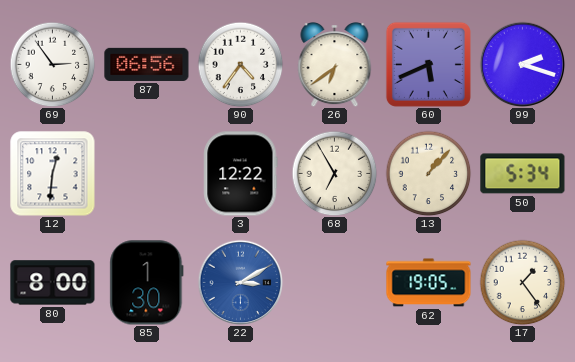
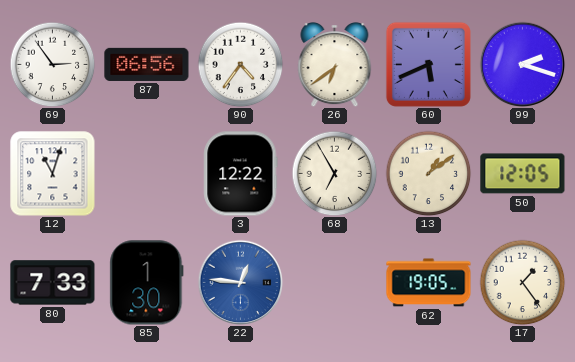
12: 12:31 -> 11:03
13: 1:07 -> 1:09
50: 5:34 -> 12:05
80: 8:00 -> 7:33
22: 3:10 -> 12:46
